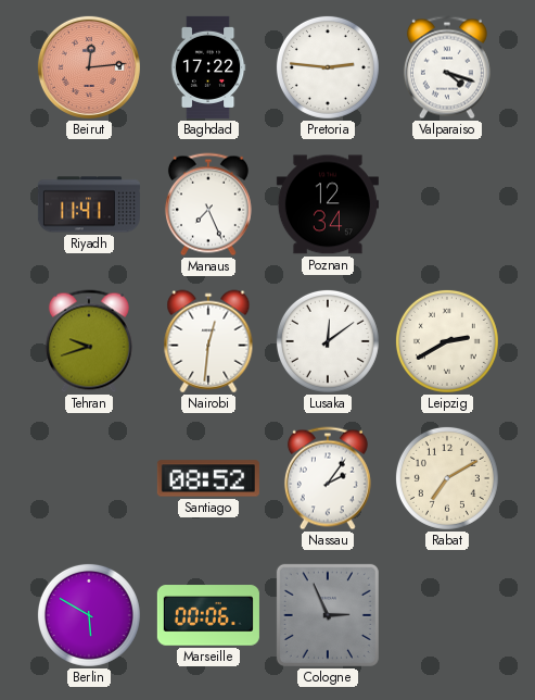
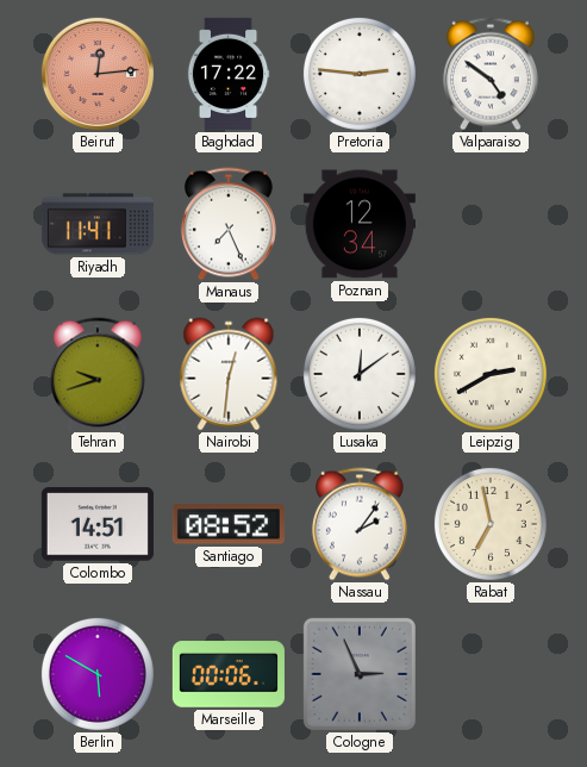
Valparaiso: 4:18 -> 4:51
Colombo: none -> 14:51
Rabat: 7:10 -> 6:58
